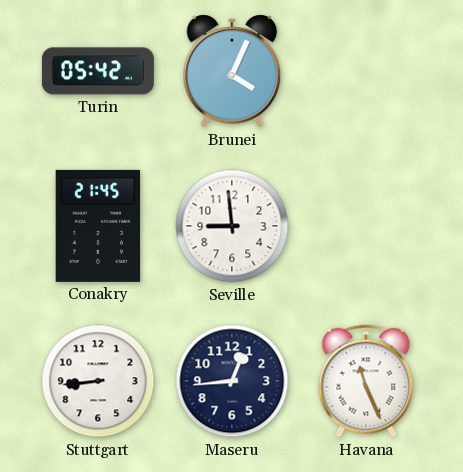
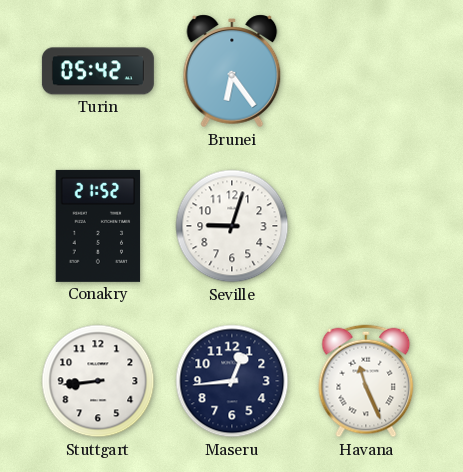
Brunei: 4:04 -> 6:24
Conakry: 21:45 -> 21:52
Seville: 8:59 -> 9:03
